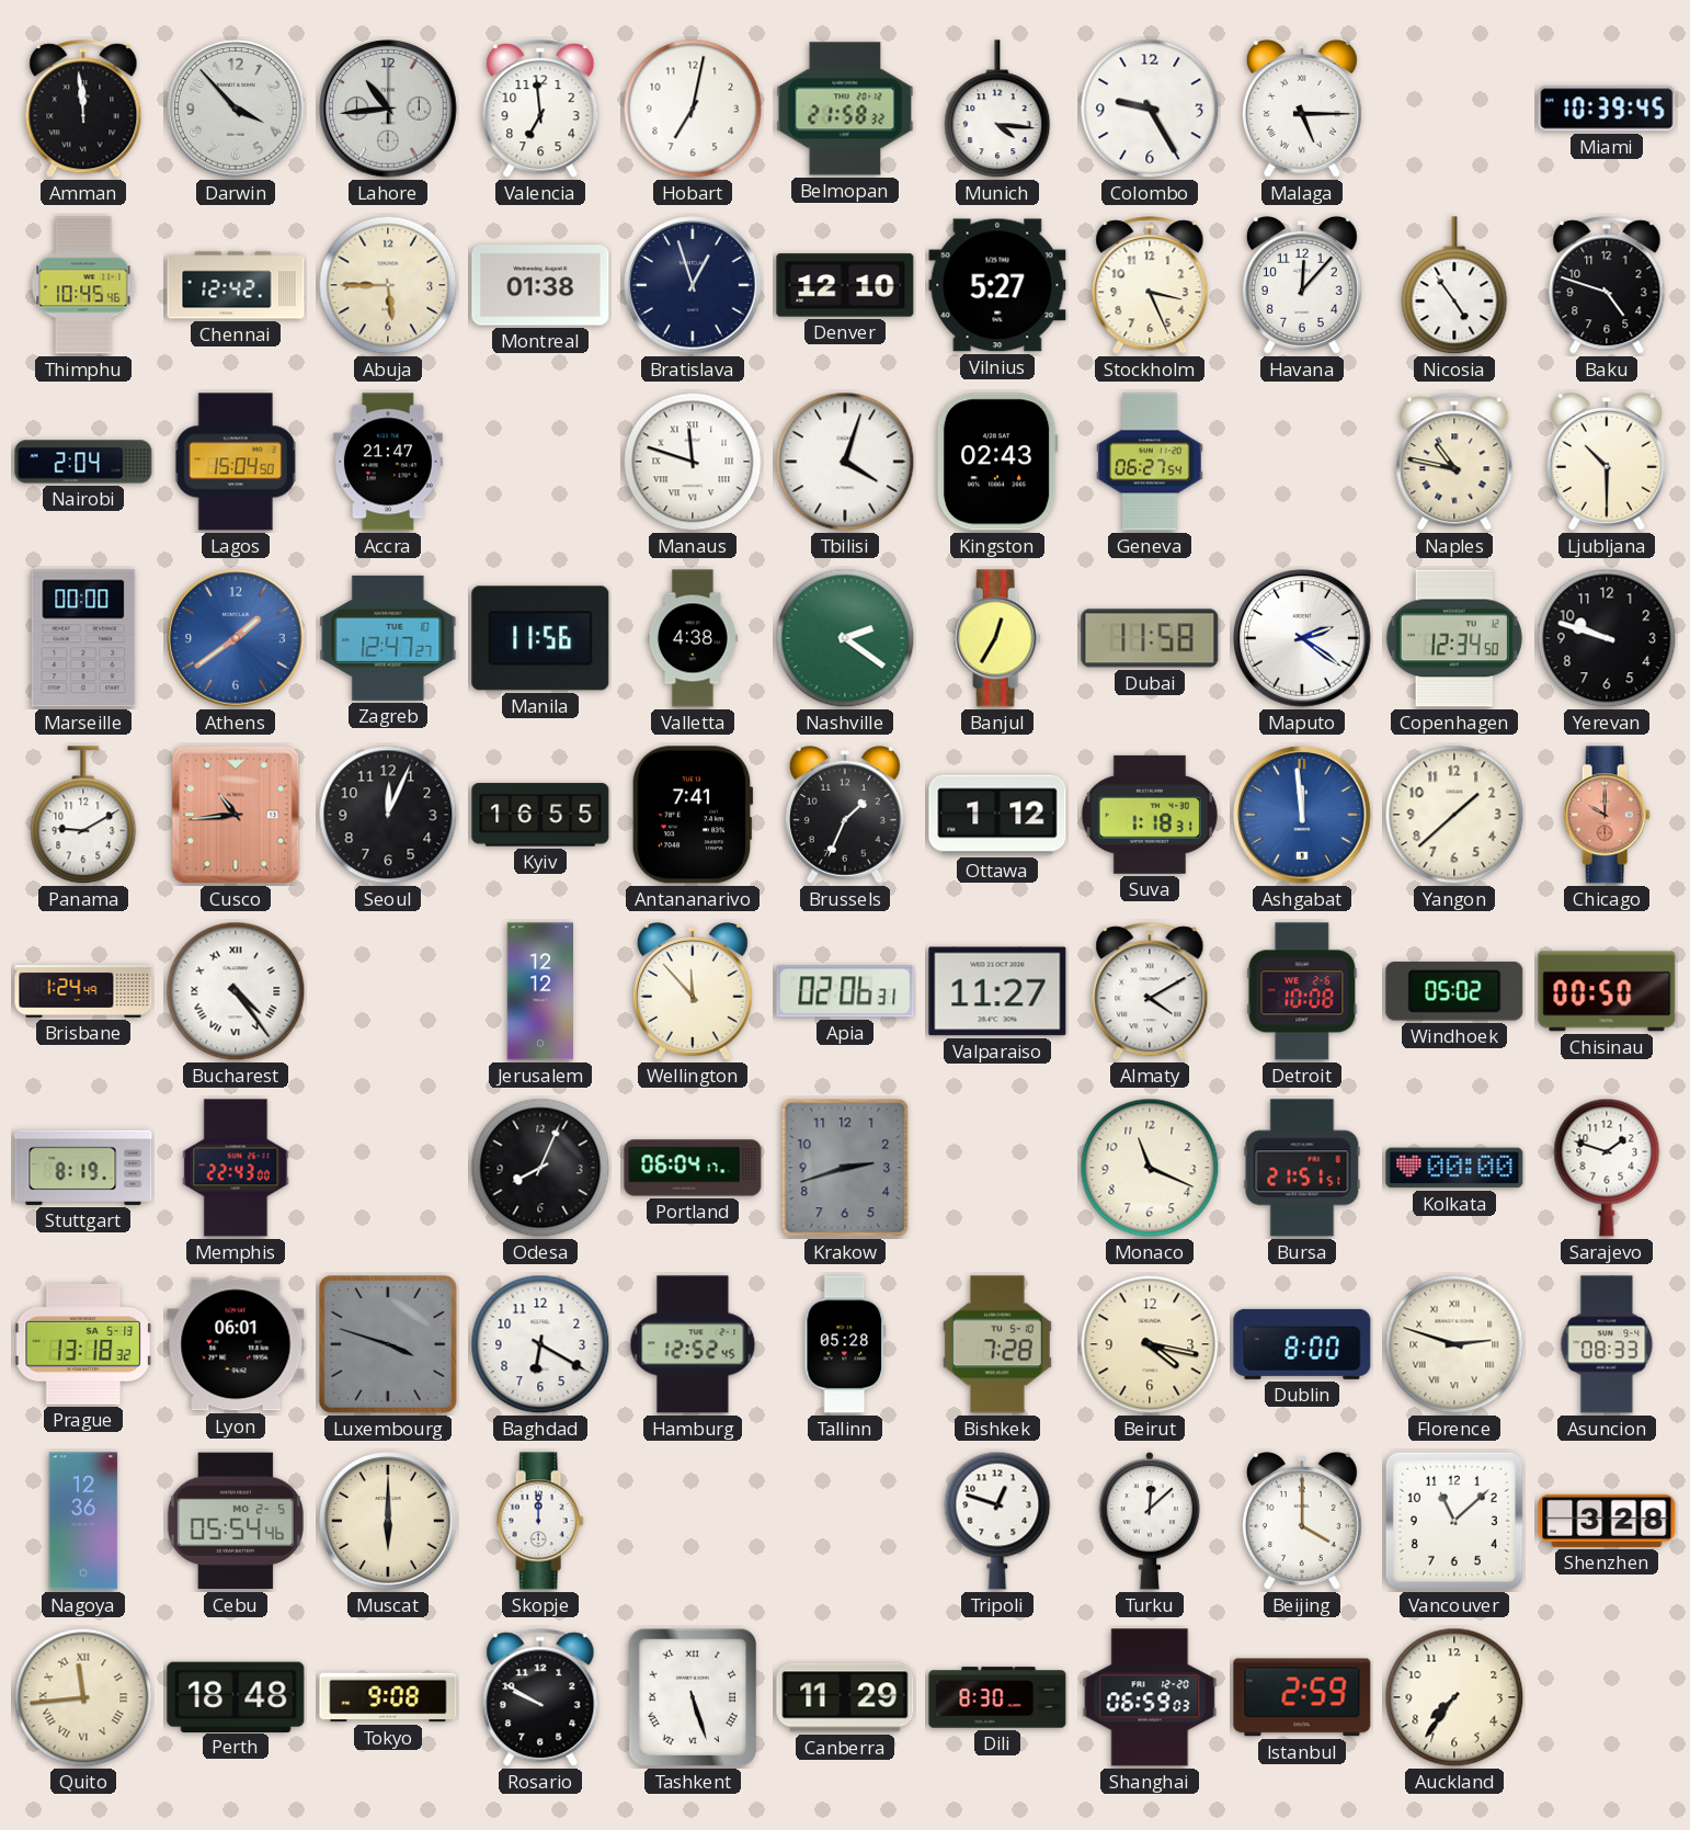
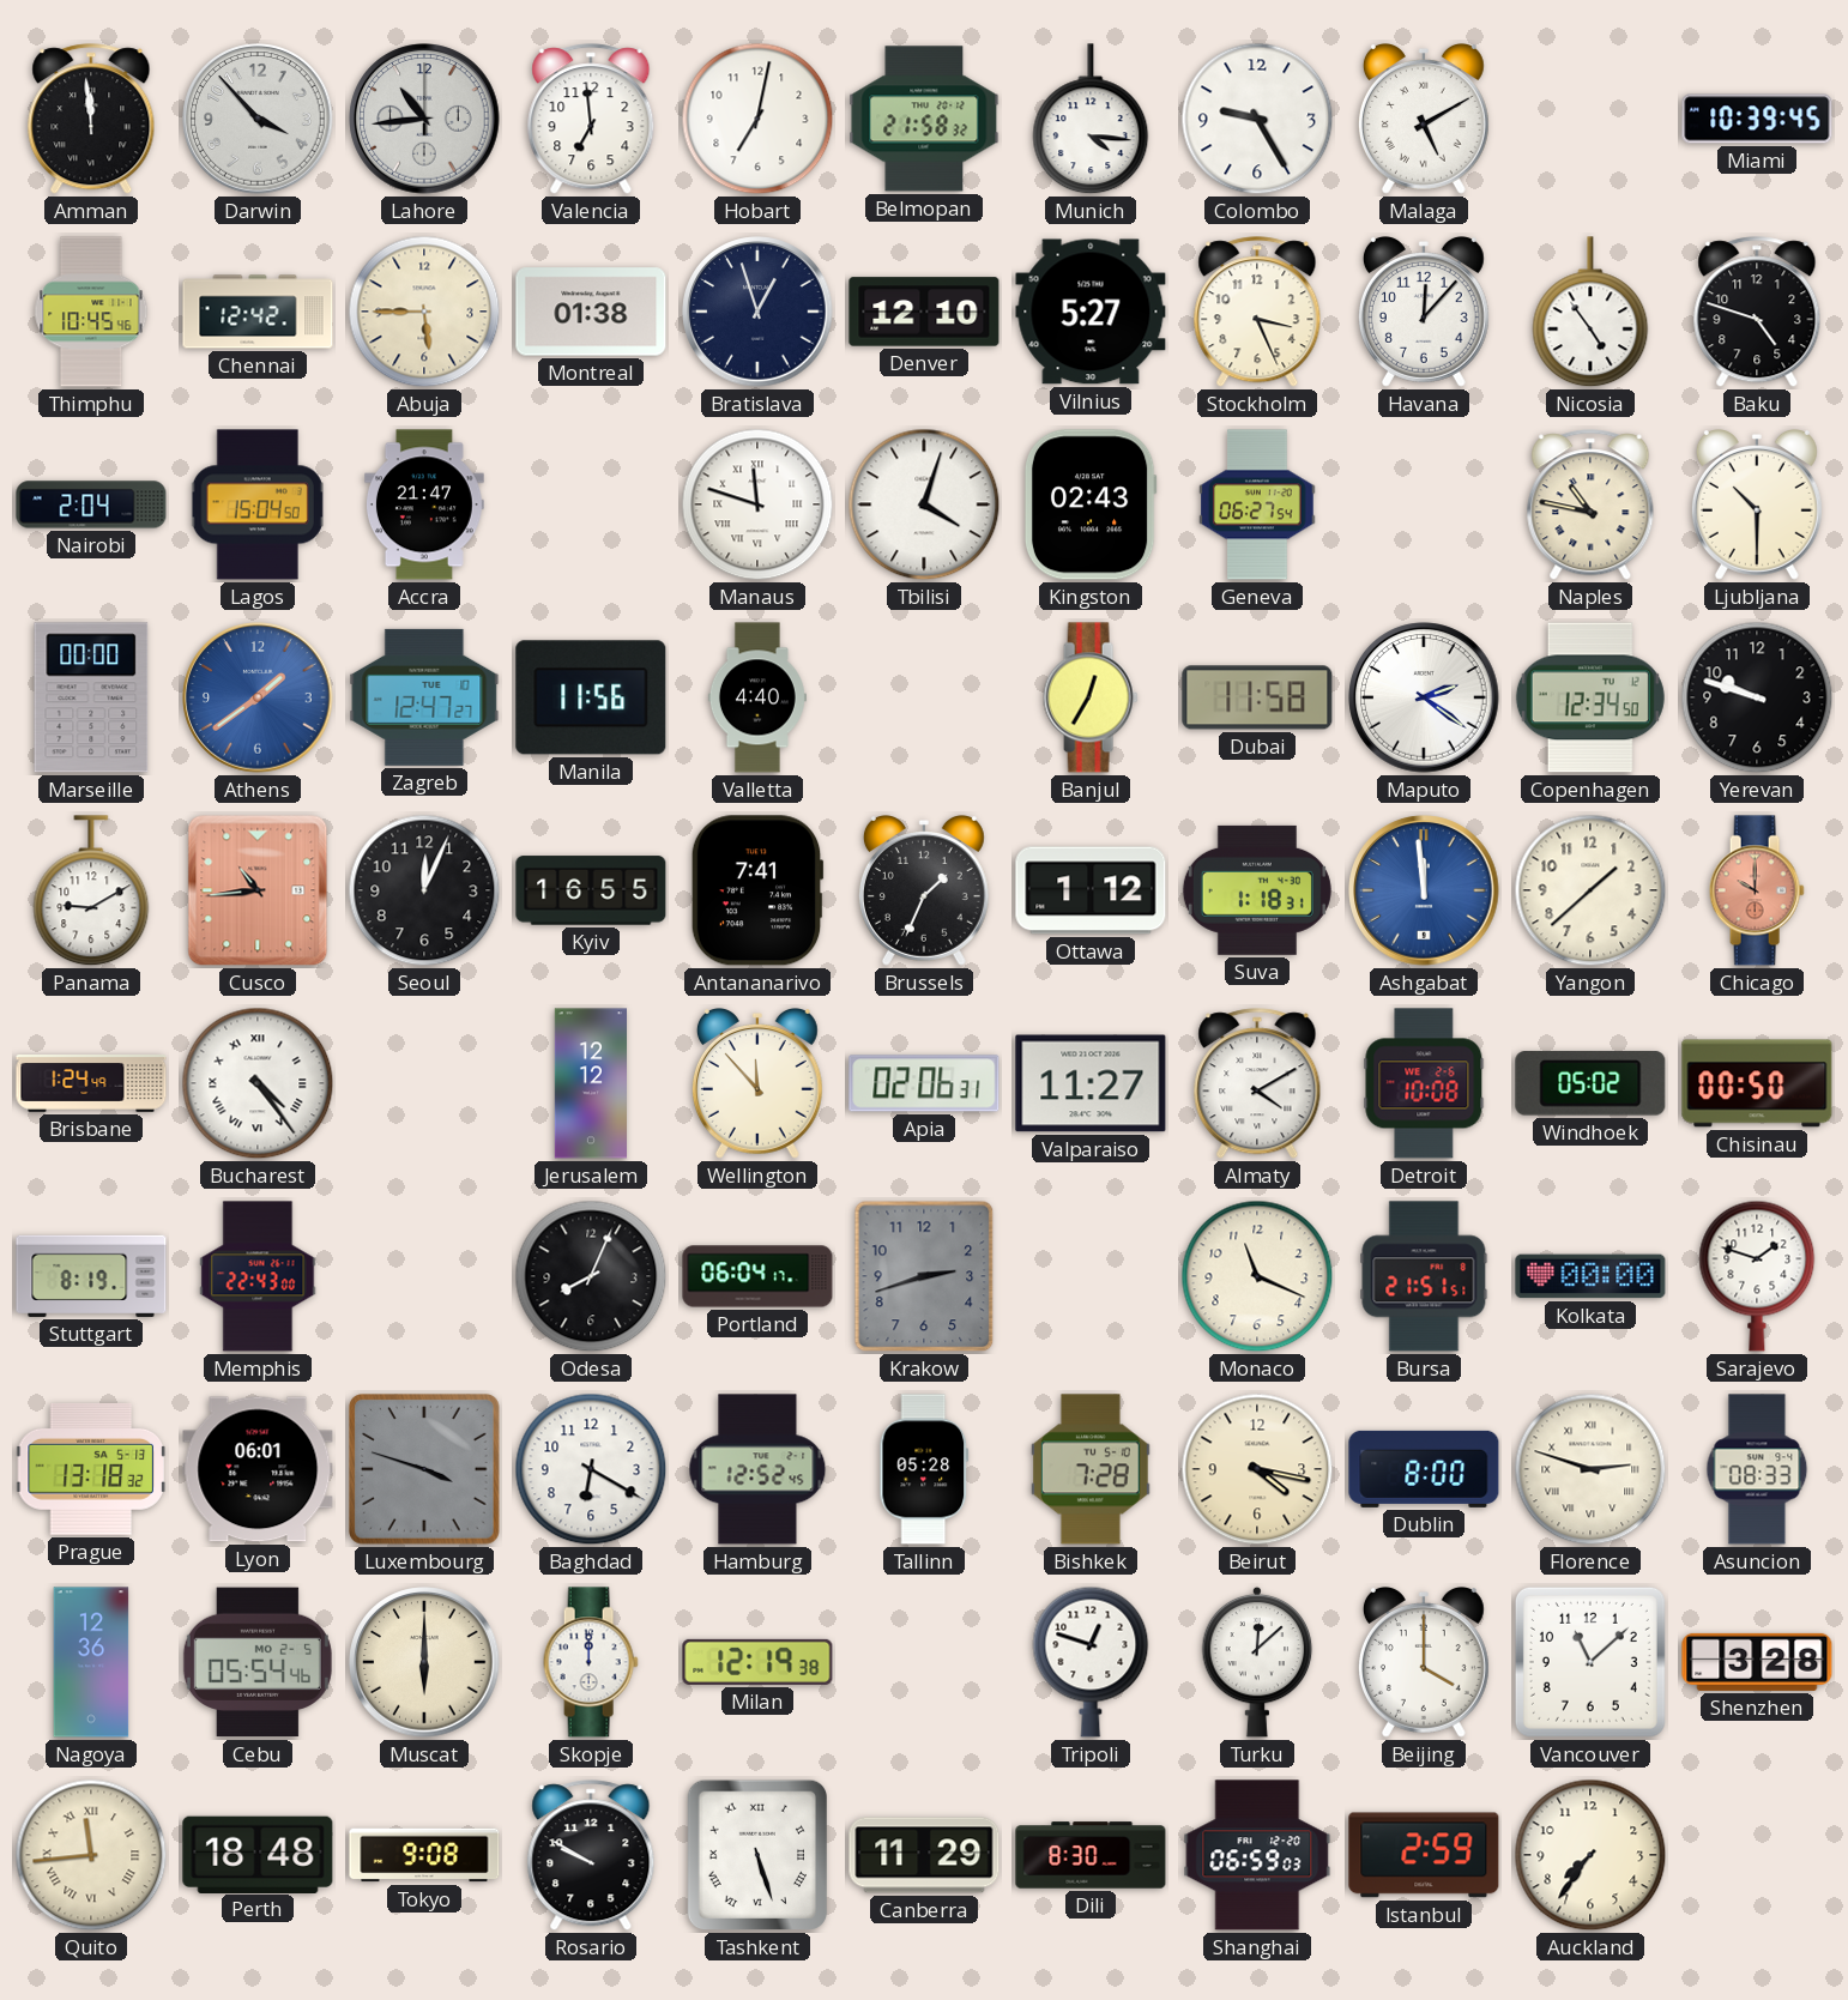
Malaga: 5:15 -> 5:10
Valletta: 4:38 -> 4:40
Nashville: 2:21 -> none
Milan: none -> 12:19
